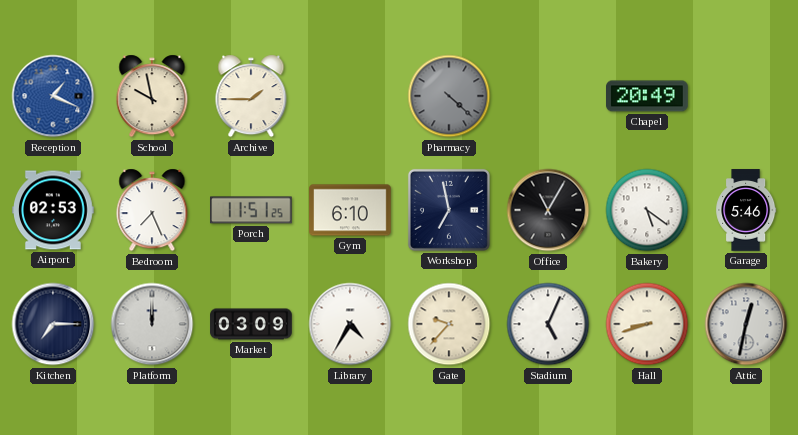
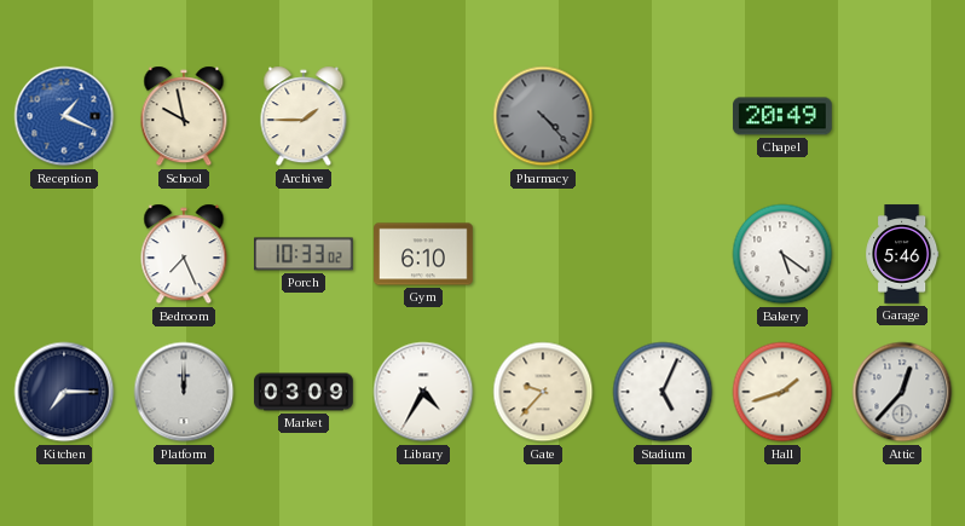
Pharmacy: 4:22 -> 4:23
Airport: 02:53 -> none
Porch: 11:51 -> 10:33
Workshop: 6:58 -> none
Office: 11:05 -> none
Hall: 8:42 -> 1:42
Attic: 12:32 -> 12:37
